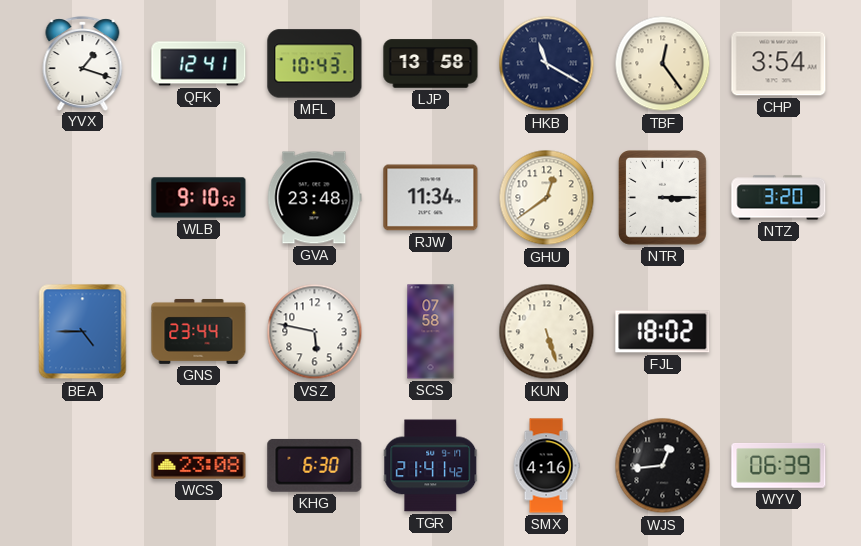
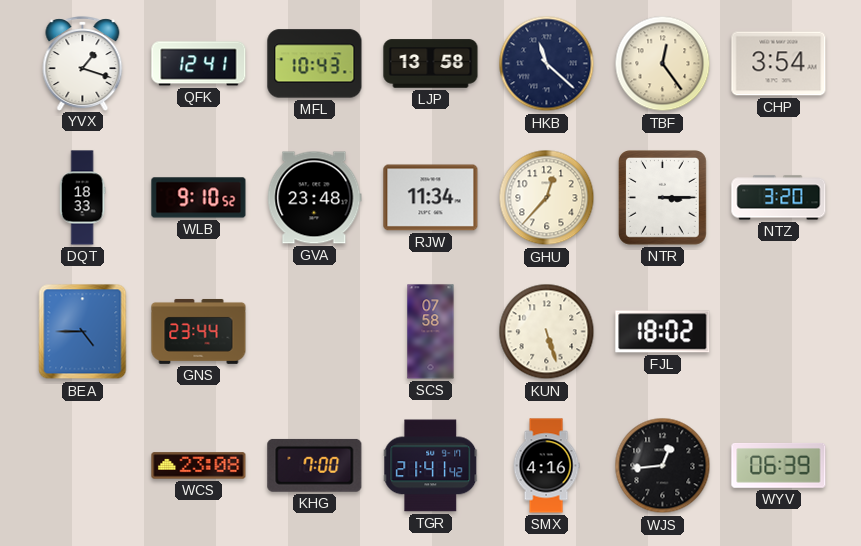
HKB: 11:20 -> 11:22
DQT: none -> 18:33
GHU: 12:39 -> 12:37
VSZ: 5:47 -> none
KHG: 6:30 -> 7:00
